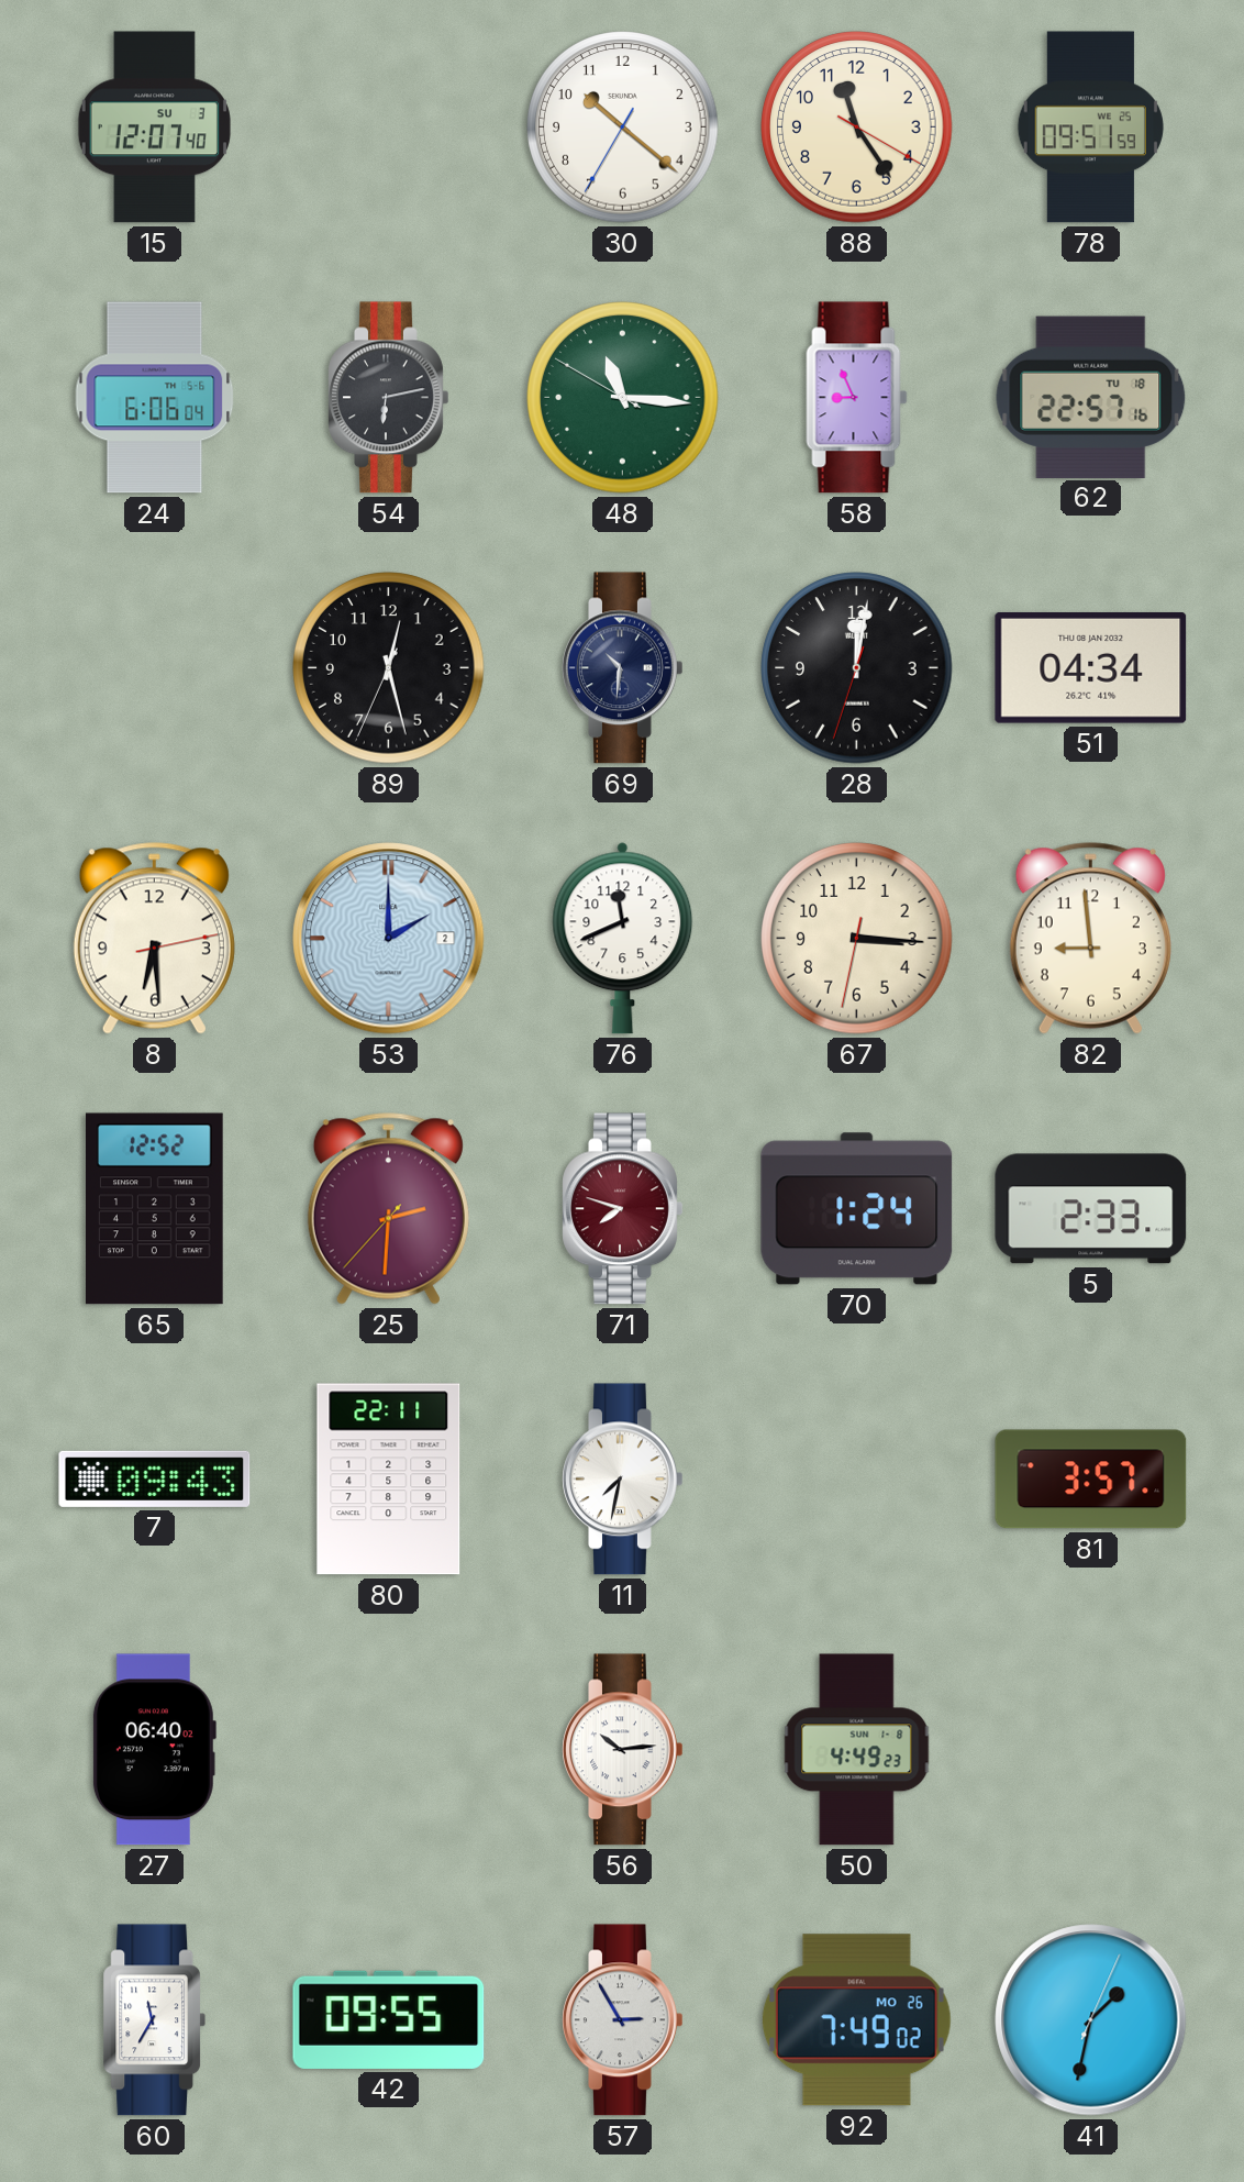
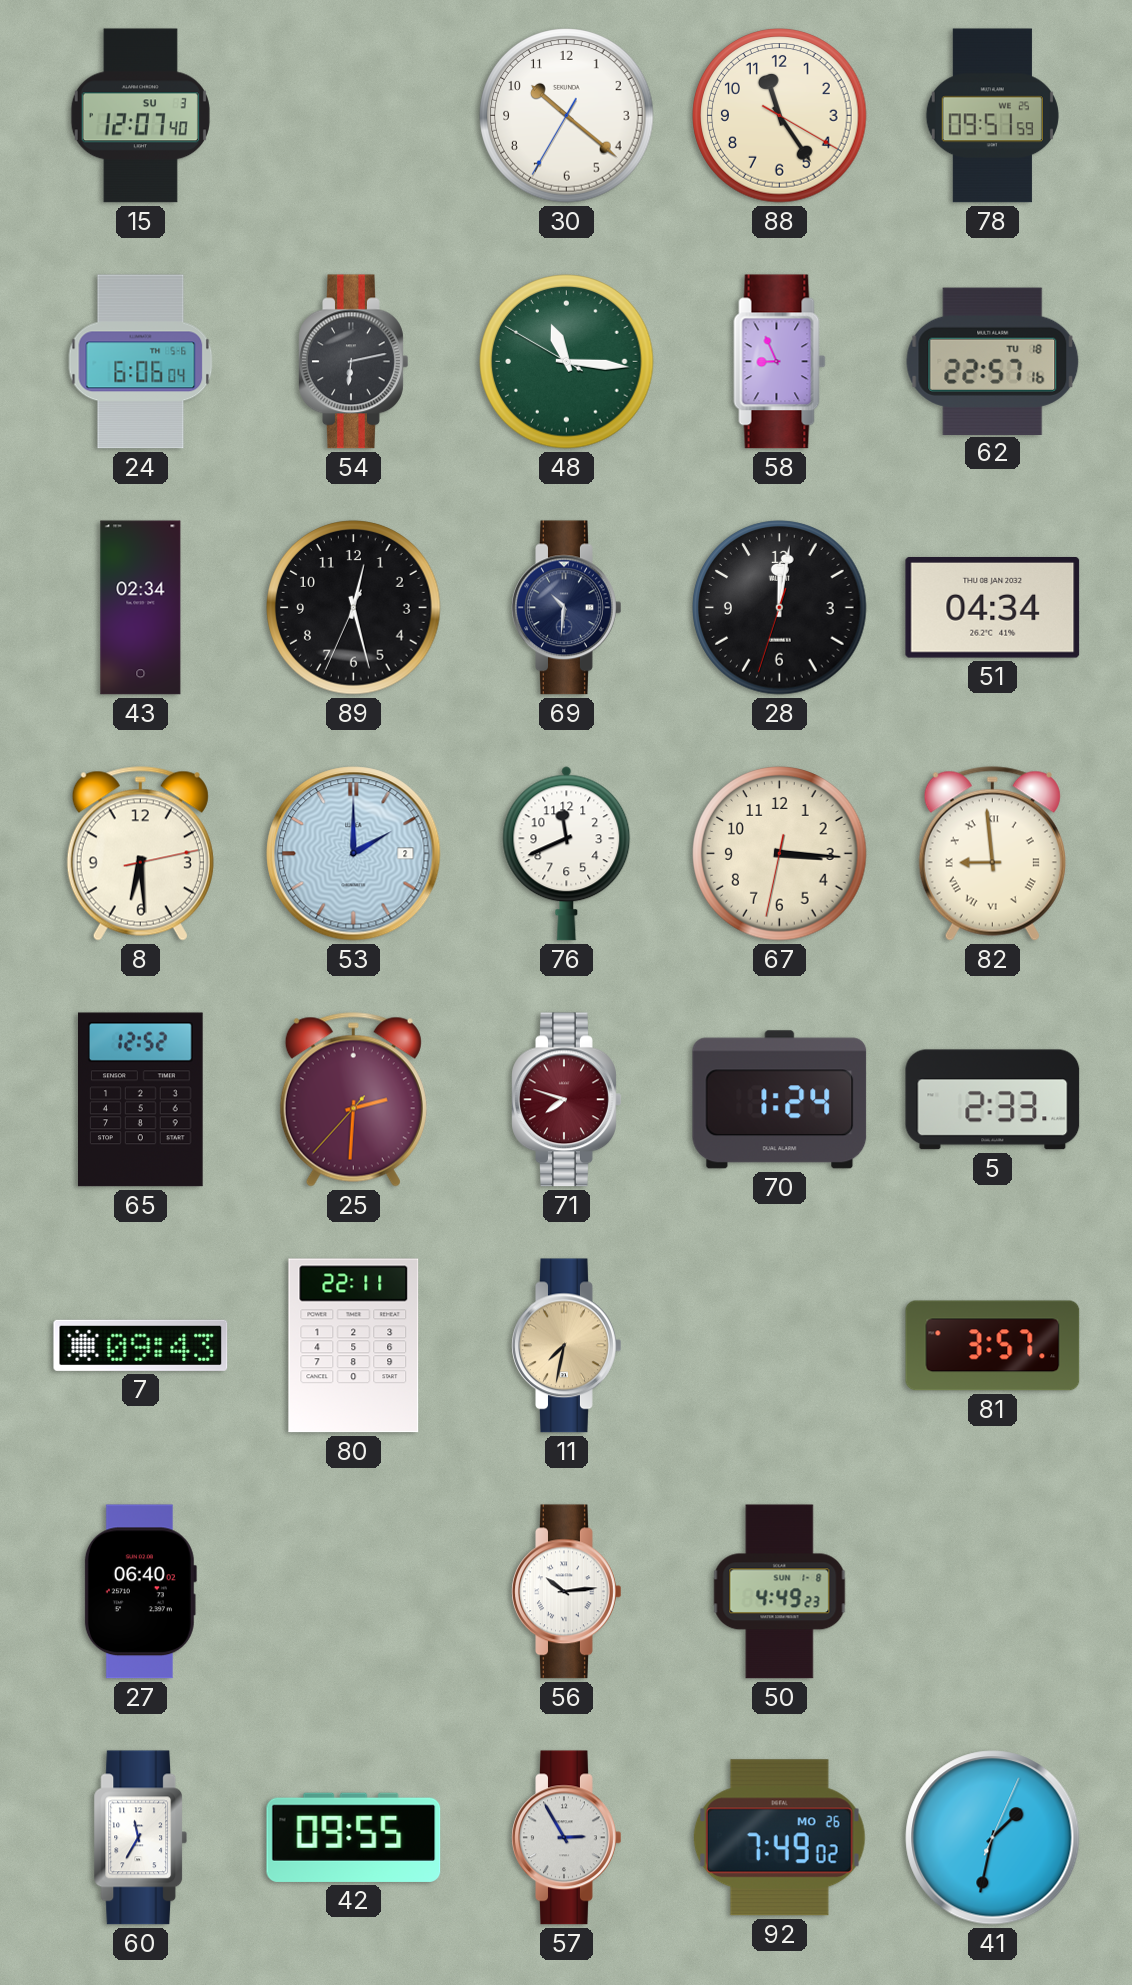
43: none -> 02:34
82 numerals: Arabic -> Roman
11 dial: white -> champagne
